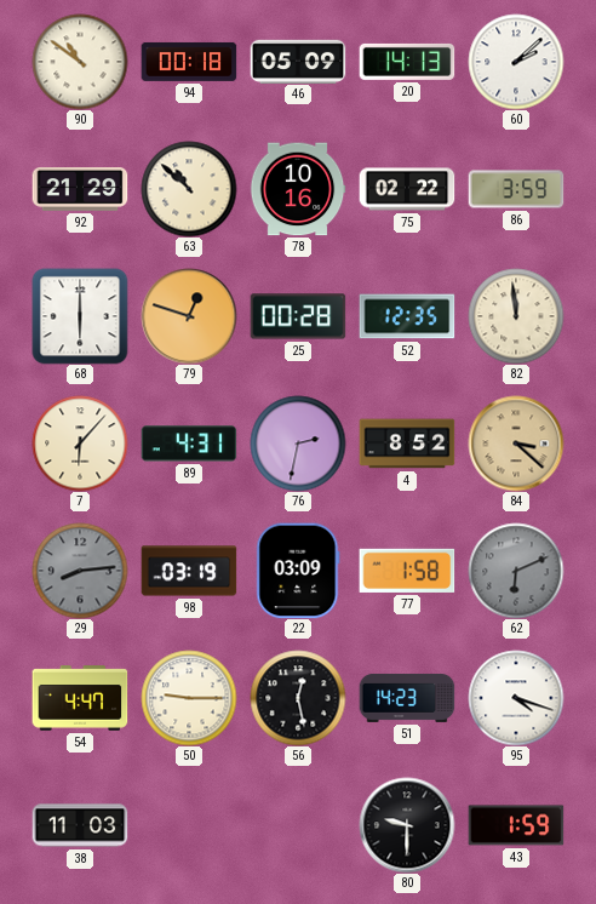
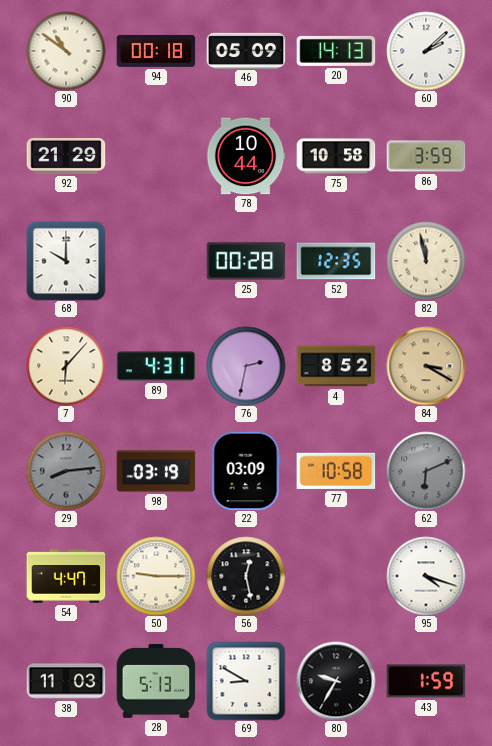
63: 10:52 -> none
78: 10:16 -> 10:44
75: 02:22 -> 10:58
68: 6:00 -> 10:00
79: 12:48 -> none
82: 11:59 -> 11:58
84: 3:22 -> 3:20
77: 1:58 -> 10:58
51: 14:23 -> none
28: none -> 5:13
69: none -> 8:50
80: 9:30 -> 9:35
